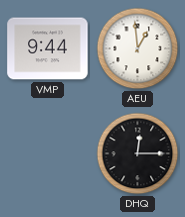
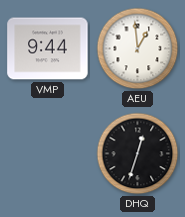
DHQ: 12:15 -> 12:33
